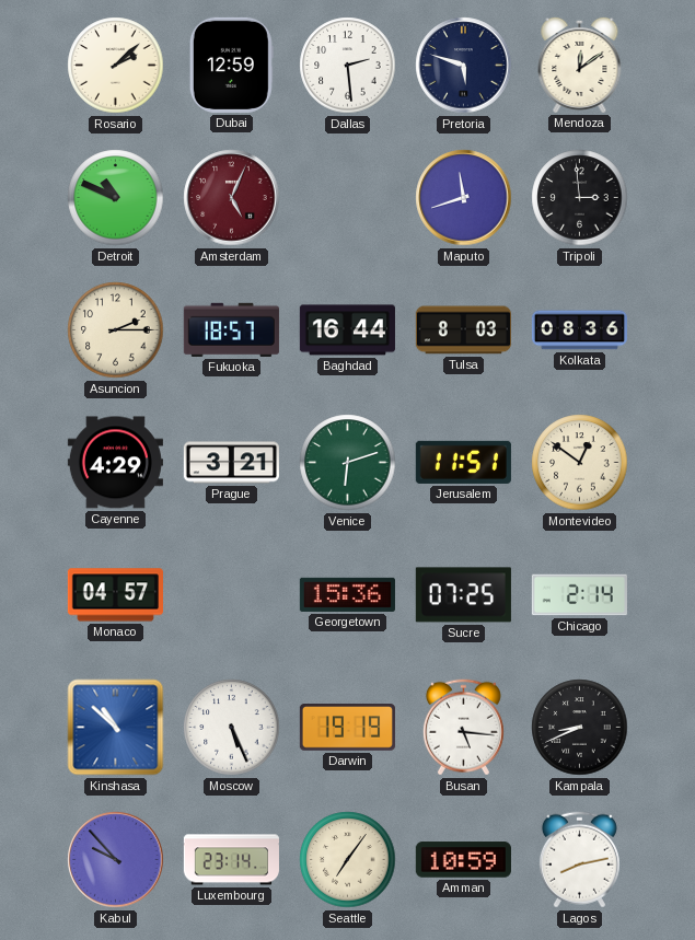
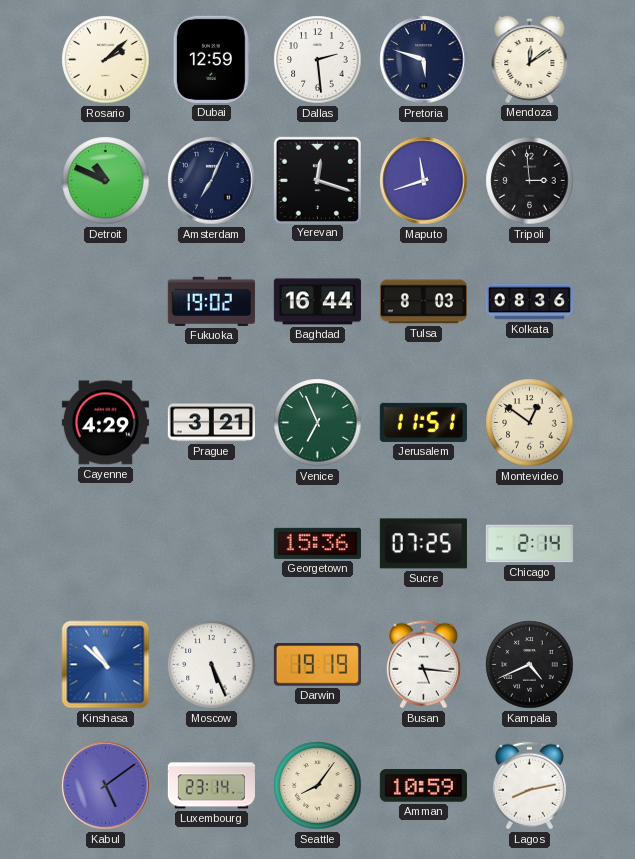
Amsterdam: 5:04 -> 7:04
Amsterdam dial: burgundy -> navy
Yerevan: none -> 12:18
Asuncion: 2:15 -> none
Fukuoka: 18:57 -> 19:02
Venice: 6:12 -> 6:56
Monaco: 04:57 -> none
Kampala: 8:41 -> 4:41
Kabul: 9:53 -> 5:09
Seattle: 7:06 -> 8:06
